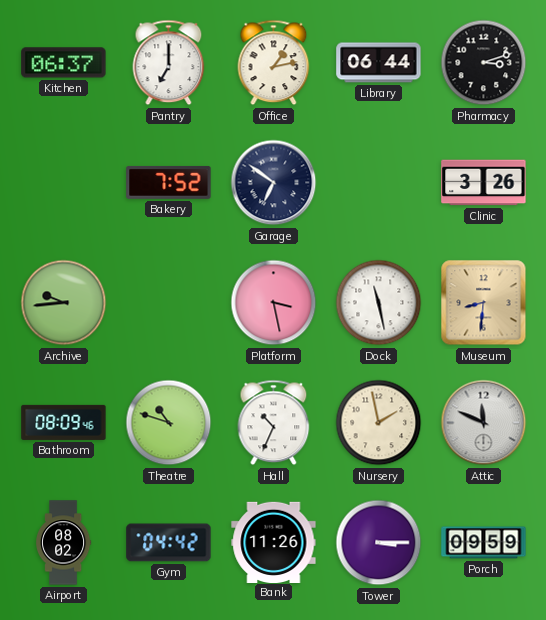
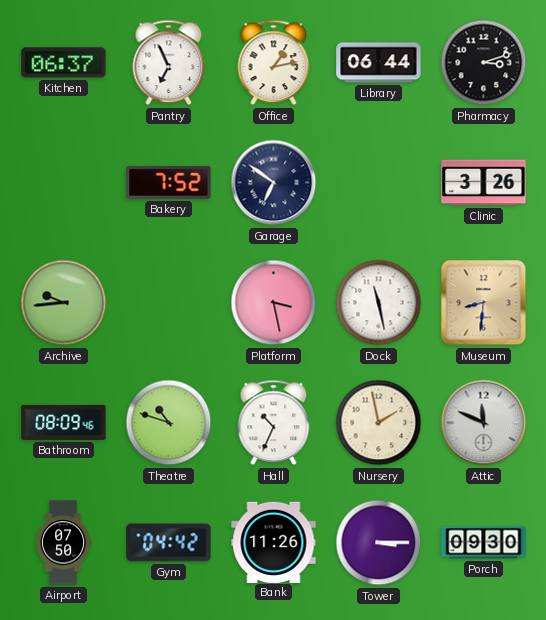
Pantry: 7:00 -> 6:56
Airport: 08:02 -> 07:50
Porch: 09:59 -> 09:30
